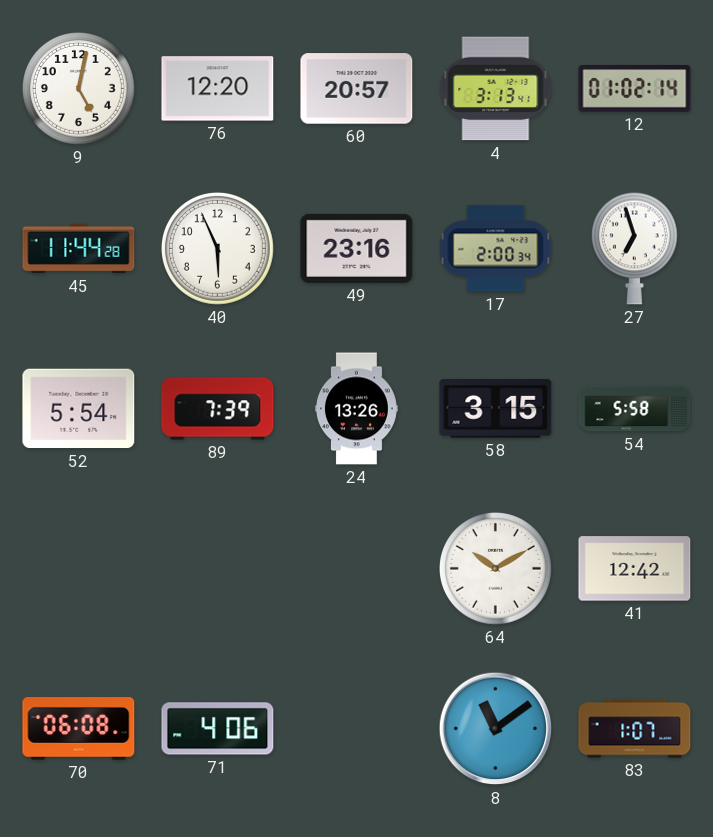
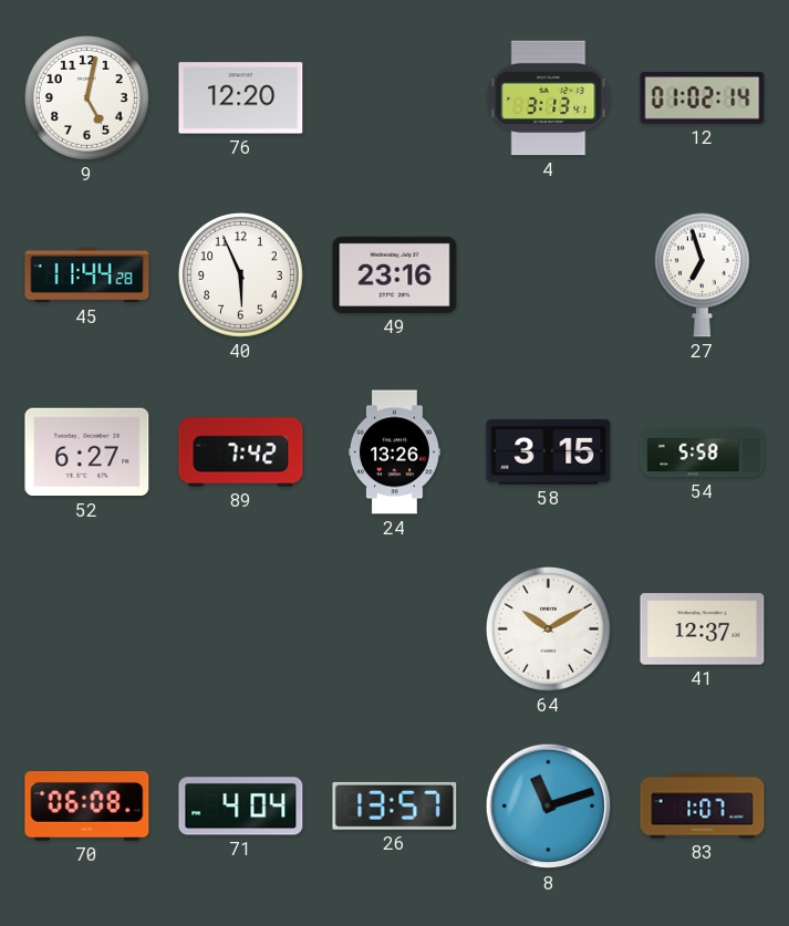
60: 20:57 -> none
17: 2:00 -> none
52: 5:54 -> 6:27
89: 7:39 -> 7:42
41: 12:42 -> 12:37
71: 4:06 -> 4:04
26: none -> 13:57
8: 11:09 -> 11:12
